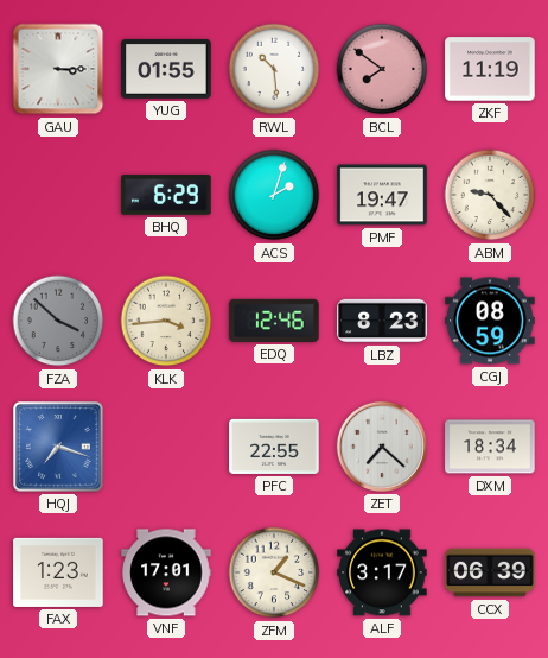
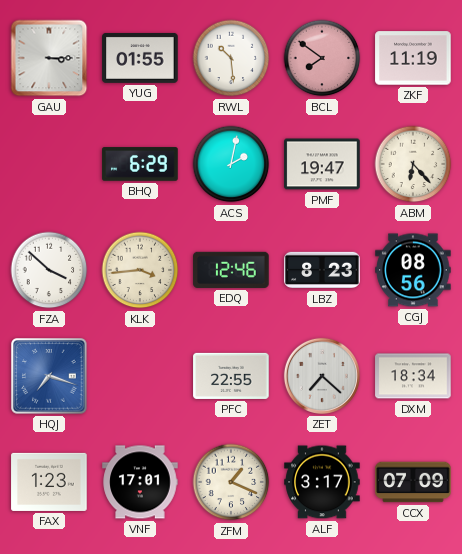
ACS: 2:03 -> 2:02
ABM: 9:23 -> 6:23
FZA dial: grey -> white
CGJ: 08:59 -> 08:56
CCX: 06:39 -> 07:09
